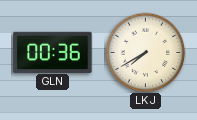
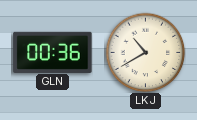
LKJ: 7:40 -> 10:40
